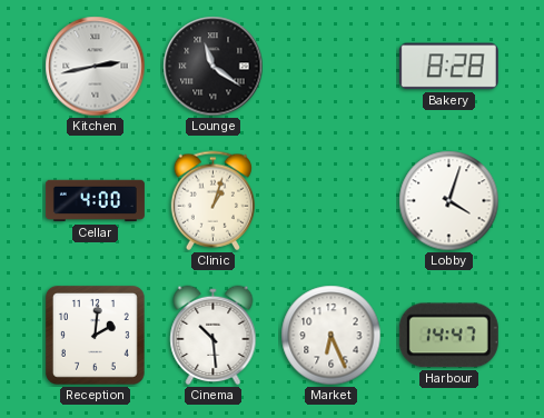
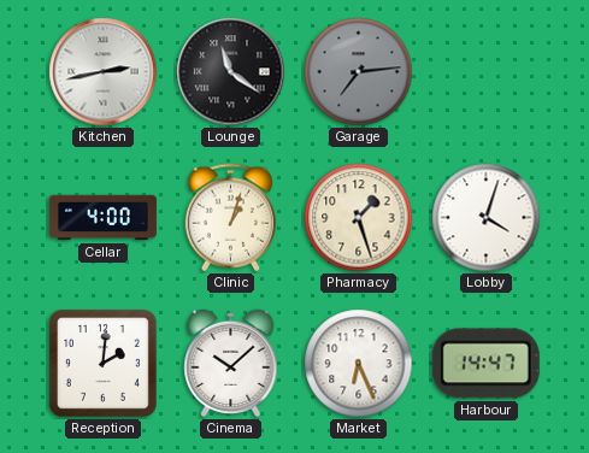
Garage: none -> 7:14
Bakery: 8:28 -> none
Pharmacy: none -> 1:27
Cinema: 10:29 -> 10:08
